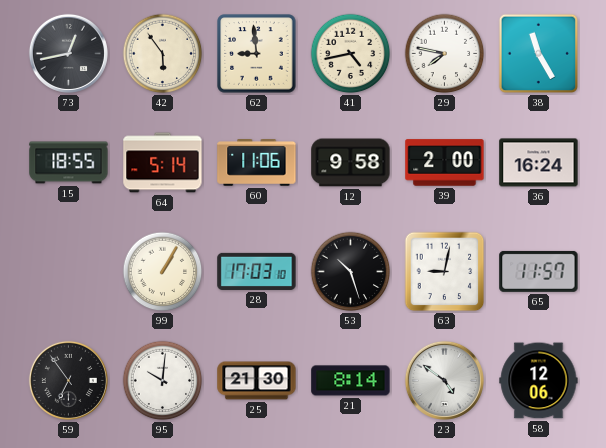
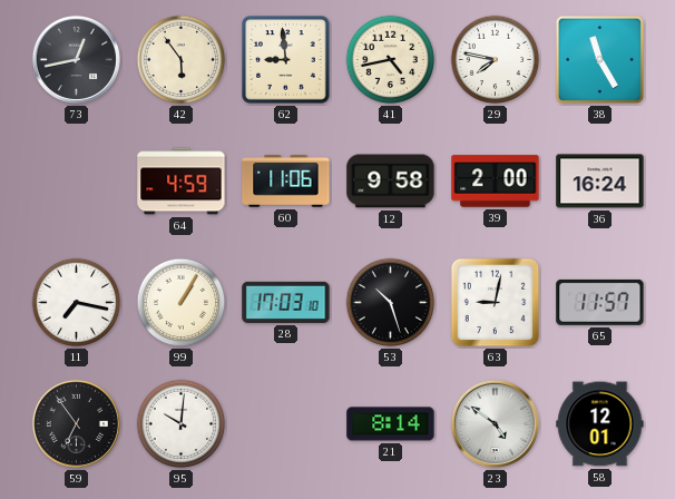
15: 18:55 -> none
64: 5:14 -> 4:59
11: none -> 7:17
25: 21:30 -> none
58: 12:06 -> 12:01
